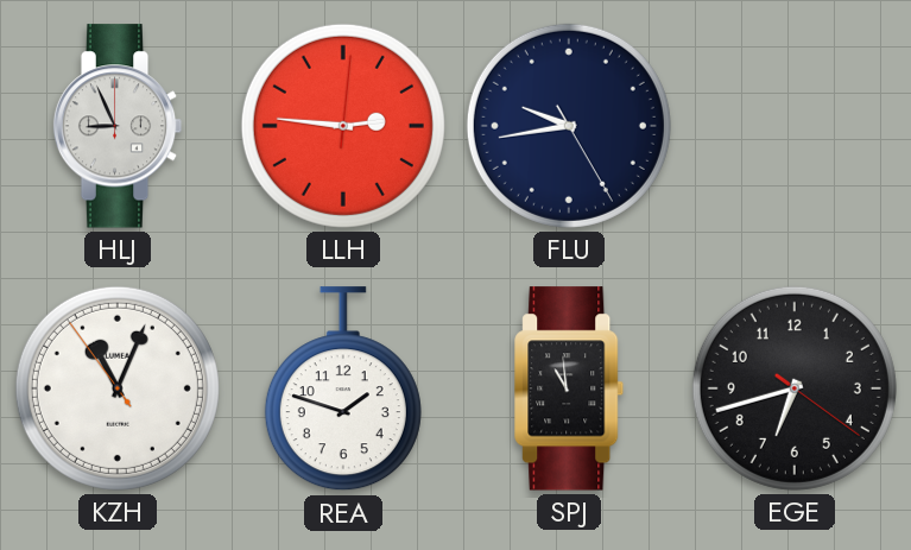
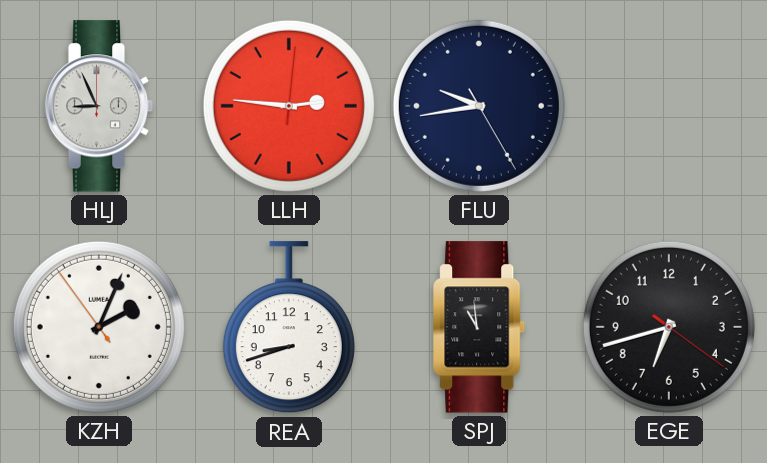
KZH: 11:03 -> 2:03
REA: 1:48 -> 8:42
